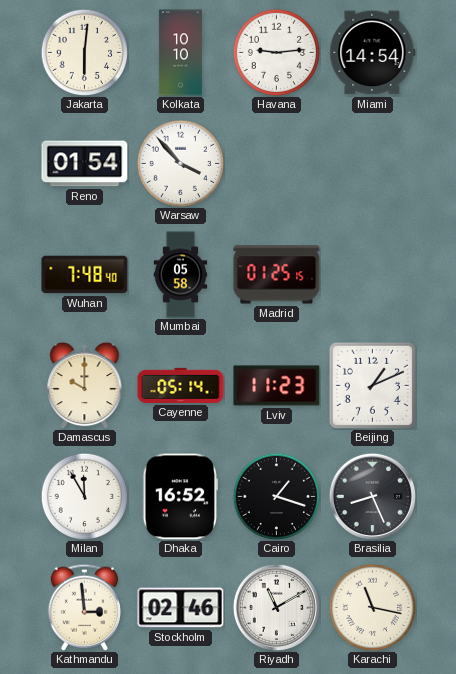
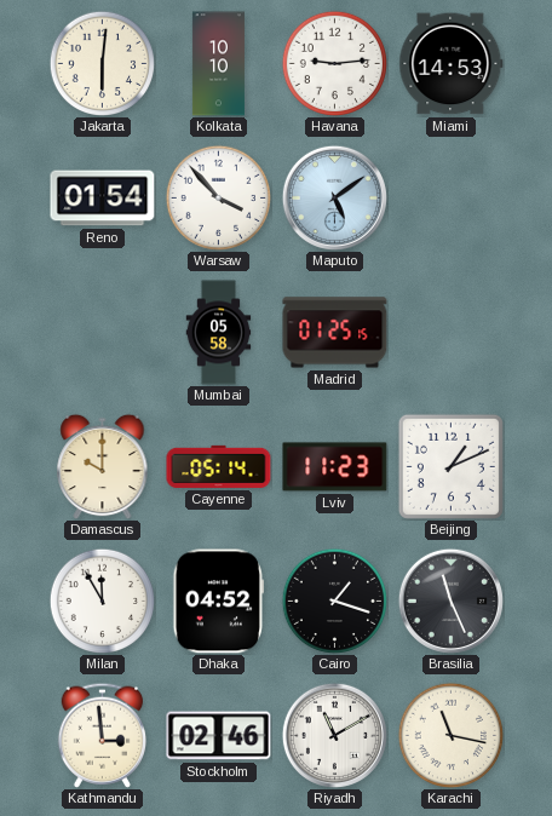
Miami: 14:54 -> 14:53
Maputo: none -> 5:09
Wuhan: 7:48 -> none
Dhaka: 16:52 -> 04:52
Brasilia: 8:26 -> 11:26
